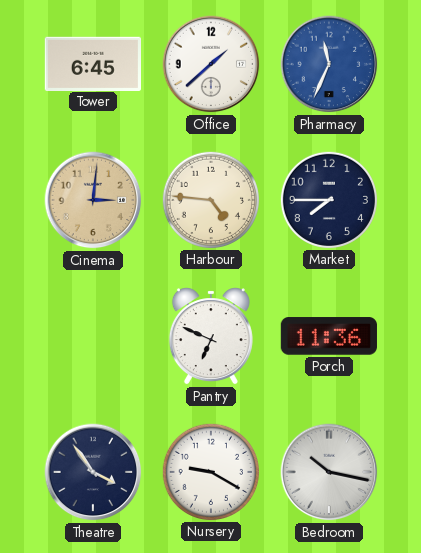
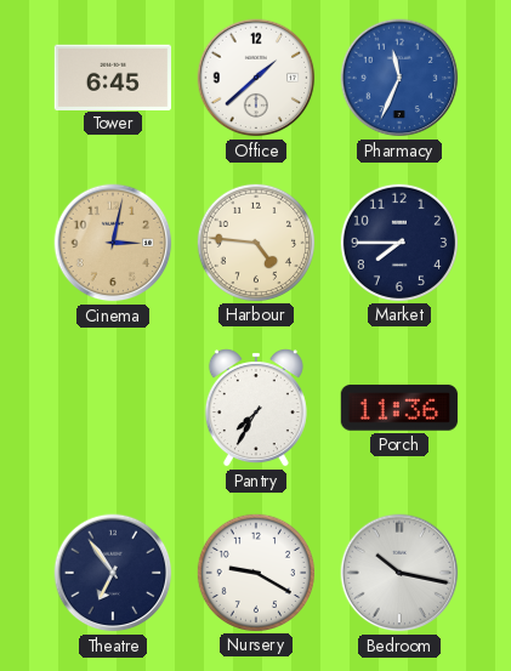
Cinema: 3:01 -> 3:02
Pantry: 6:49 -> 7:35
Theatre: 3:54 -> 6:54
